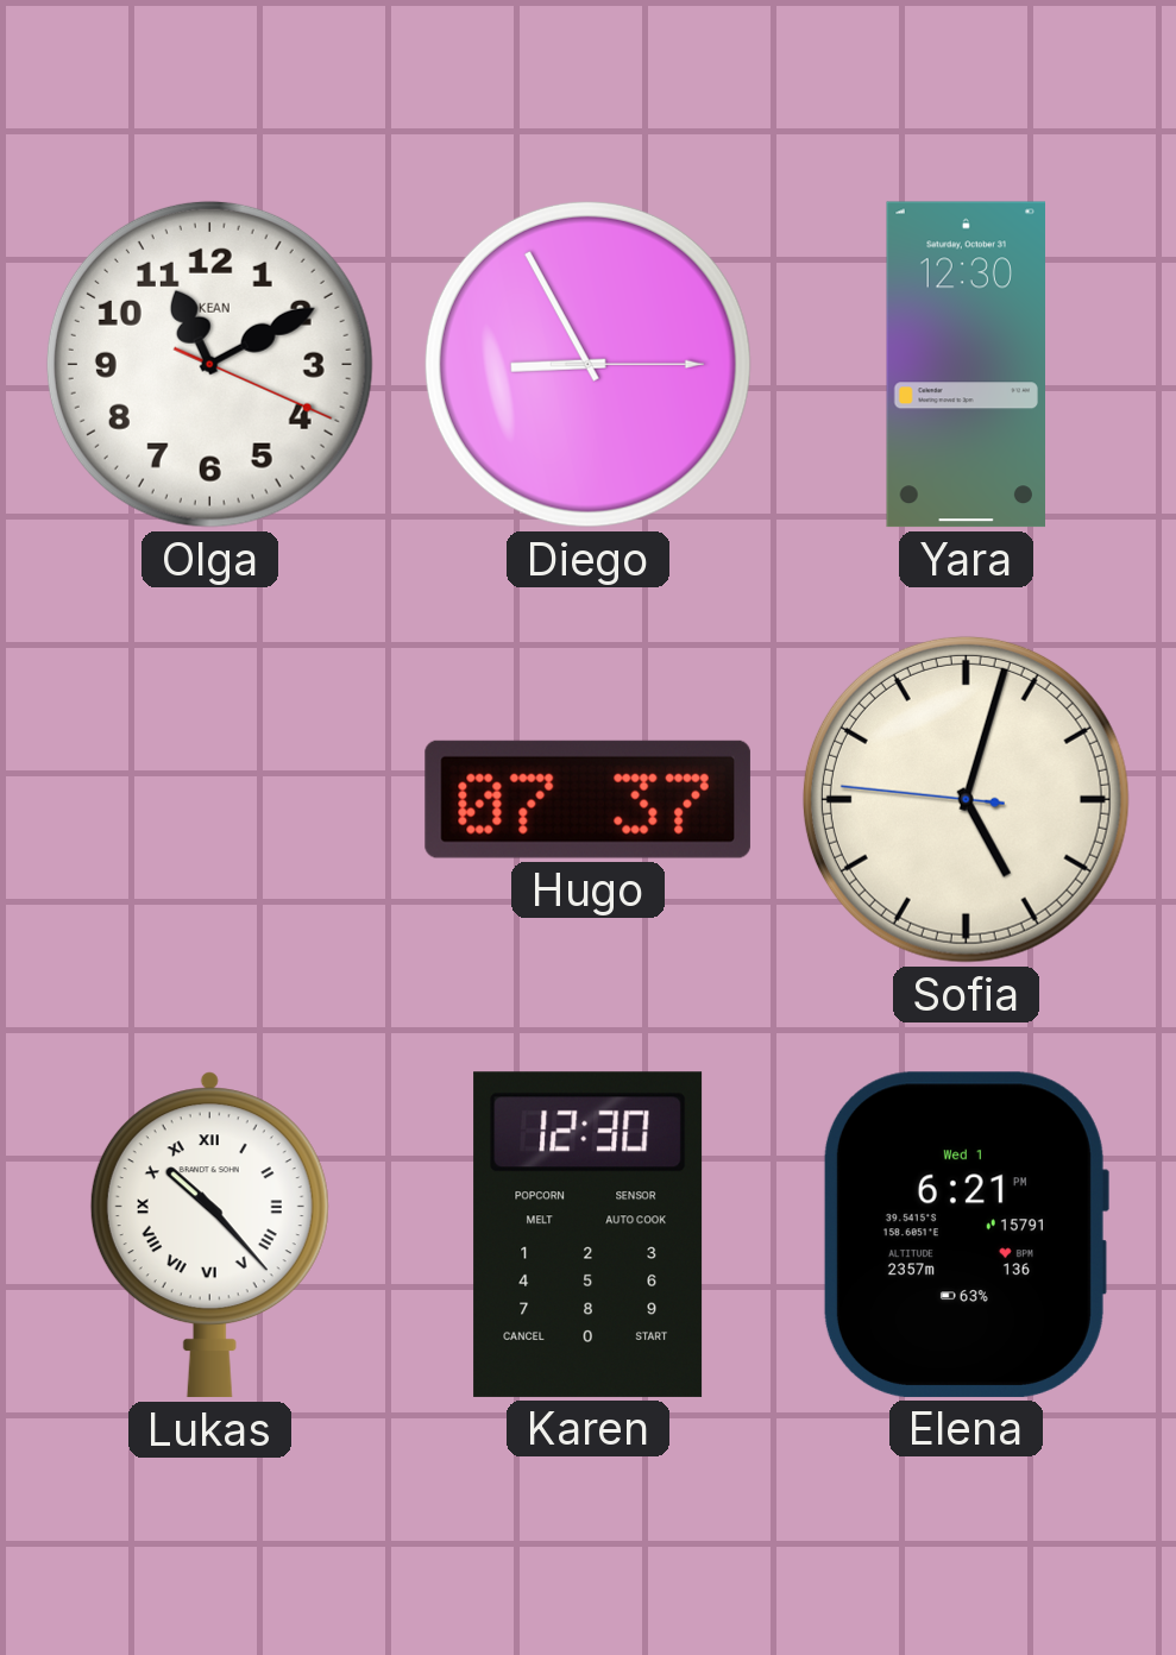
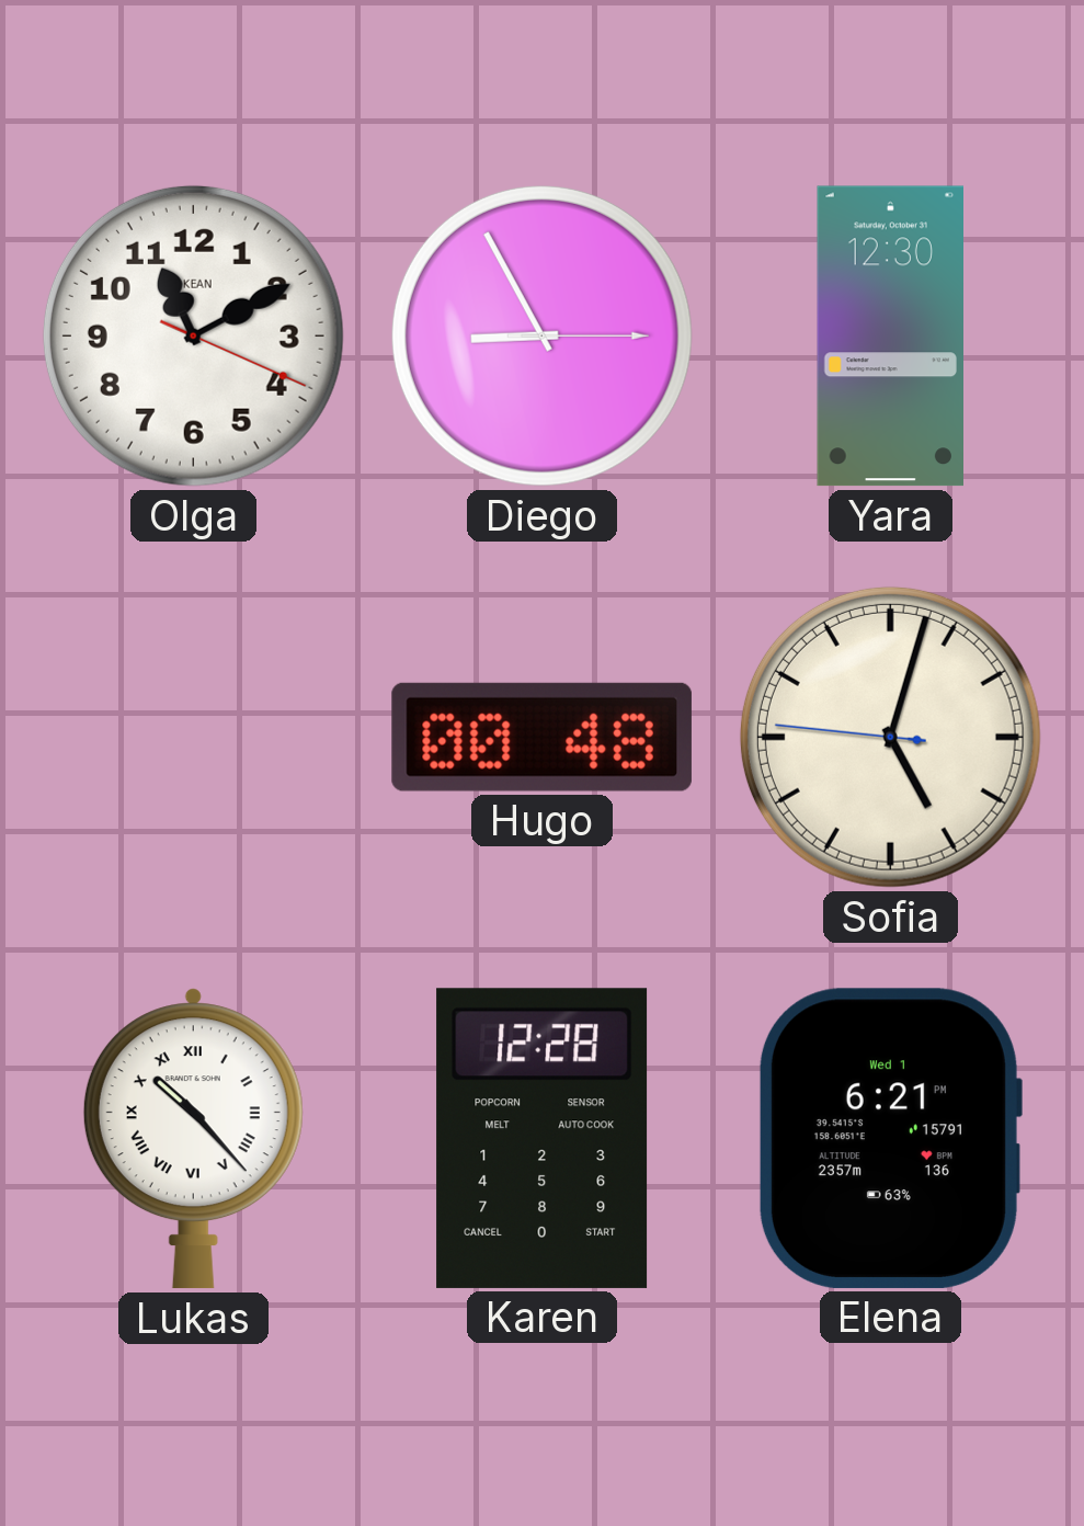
Hugo: 07:37 -> 00:48
Karen: 12:30 -> 12:28
